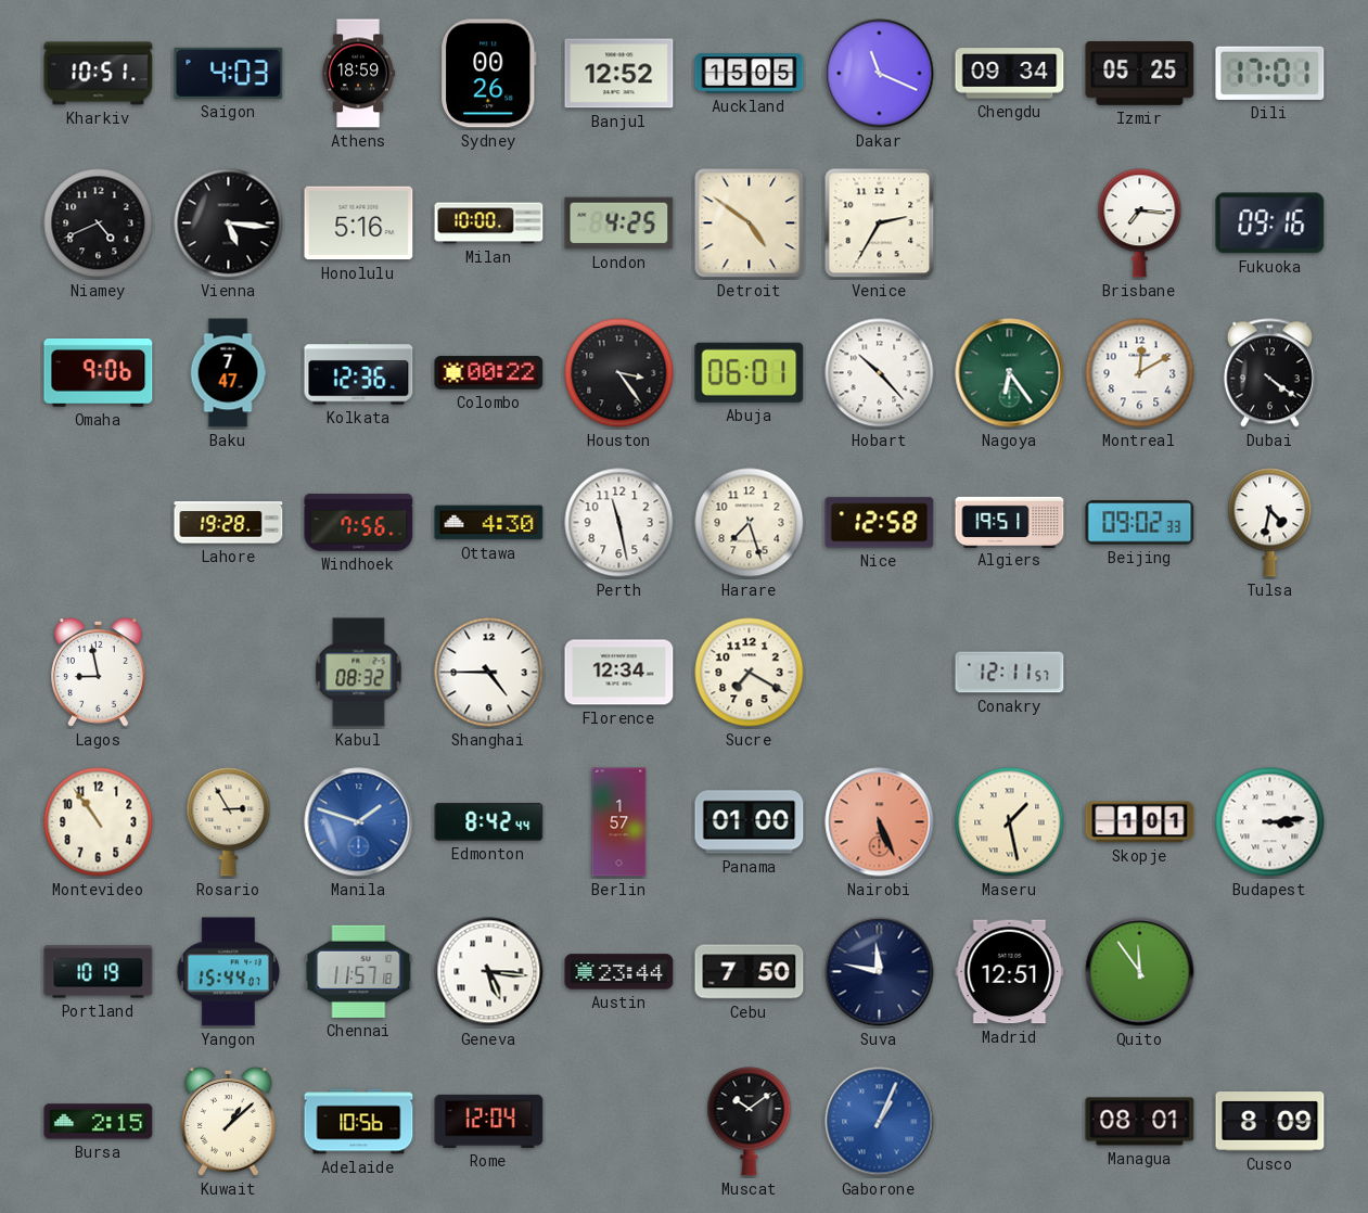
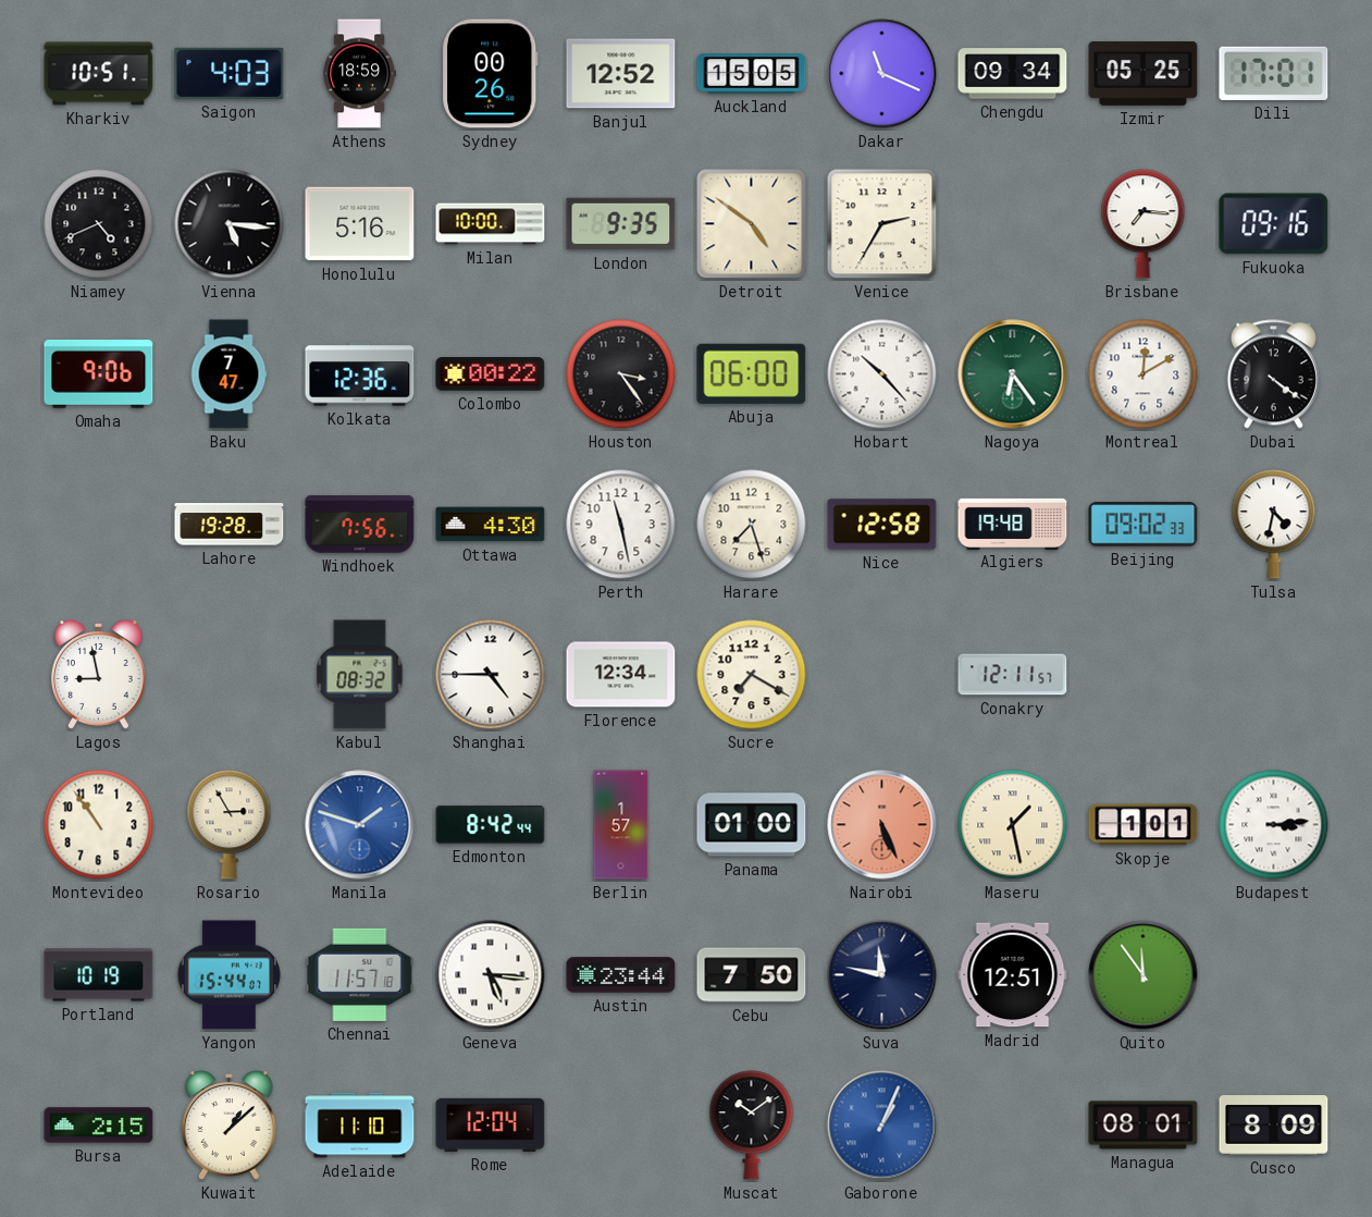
London: 4:25 -> 9:35
Abuja: 06:01 -> 06:00
Algiers: 19:51 -> 19:48
Adelaide: 10:56 -> 11:10
